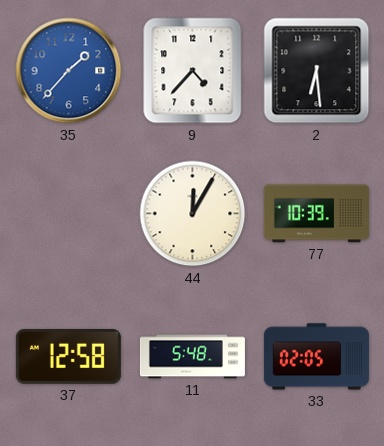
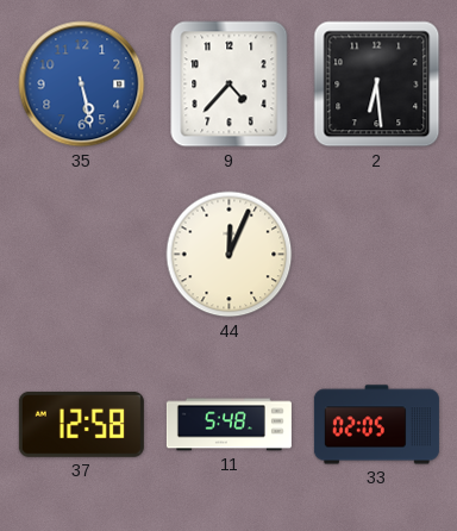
35: 1:37 -> 5:28
44: 12:05 -> 12:04
77: 10:39 -> none
